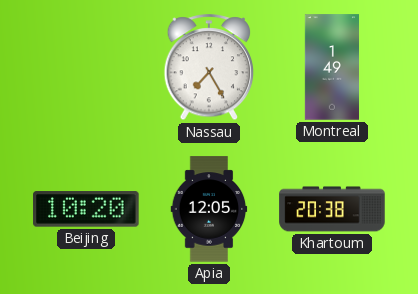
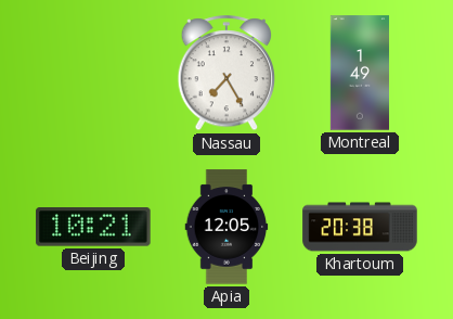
Beijing: 10:20 -> 10:21
